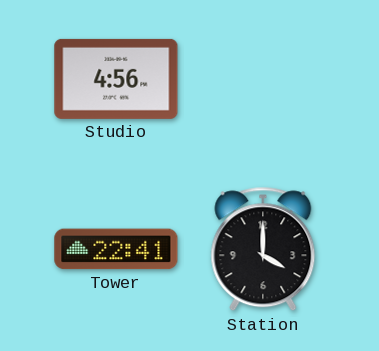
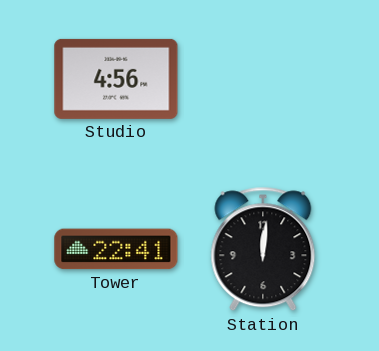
Station: 4:00 -> 12:01
